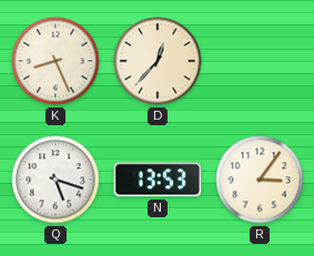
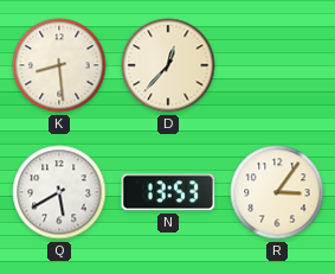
K: 8:26 -> 8:29
Q: 5:18 -> 5:40
